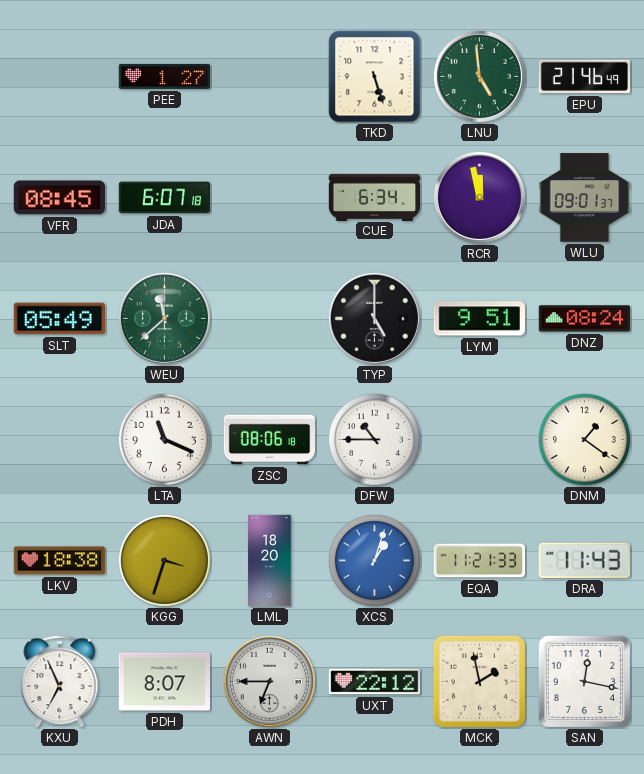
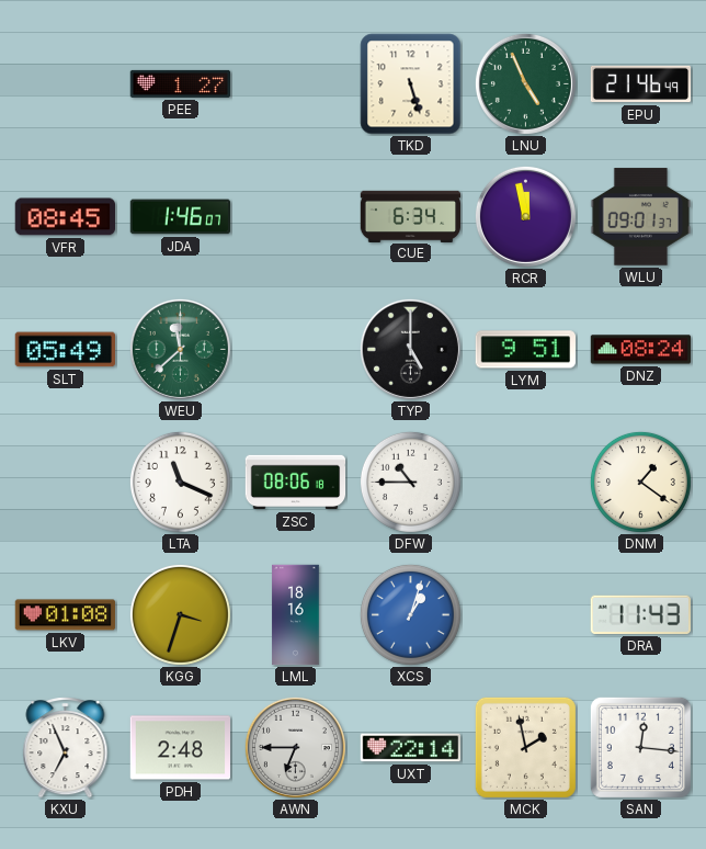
LNU: 4:59 -> 4:56
JDA: 6:07 -> 1:46
LKV: 18:38 -> 01:08
LML: 18:20 -> 18:16
EQA: 11:21 -> none
PDH: 8:07 -> 2:48
UXT: 22:12 -> 22:14
SAN: 12:17 -> 12:16
